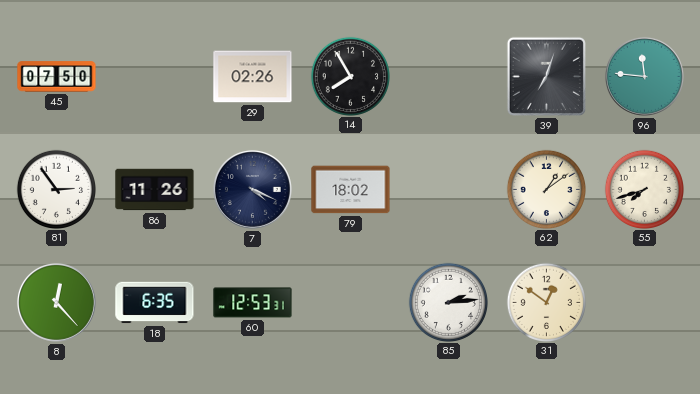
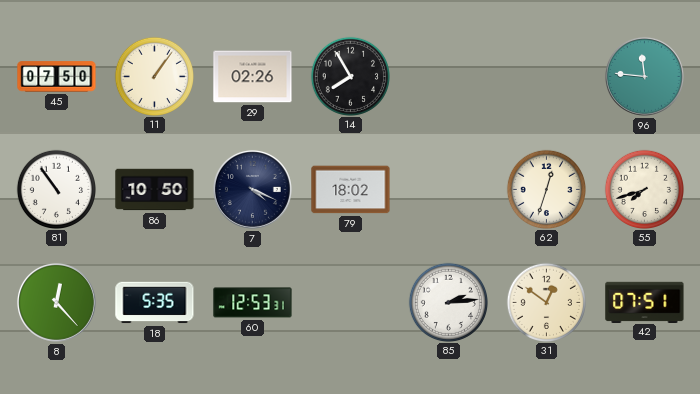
11: none -> 1:06
39: 7:03 -> none
81: 2:54 -> 10:54
86: 11:26 -> 10:50
62: 1:09 -> 12:33
18: 6:35 -> 5:35
42: none -> 07:51
